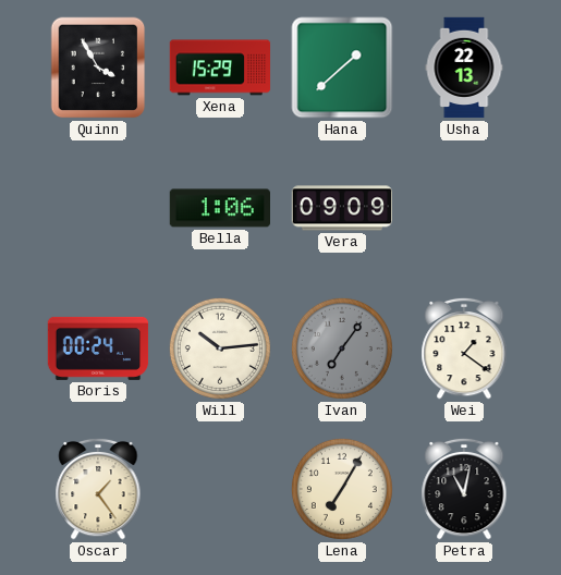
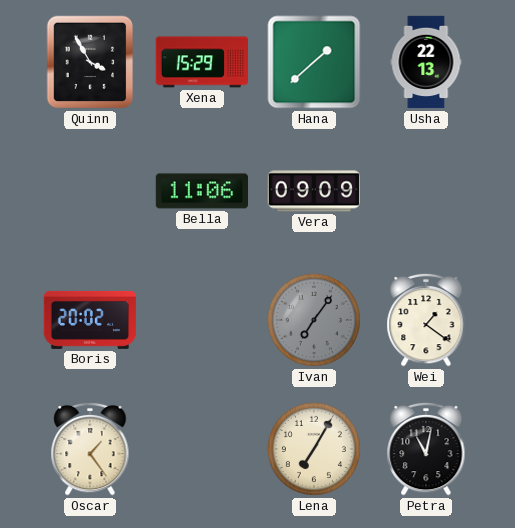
Bella: 1:06 -> 11:06
Boris: 00:24 -> 20:02
Will: 10:14 -> none
